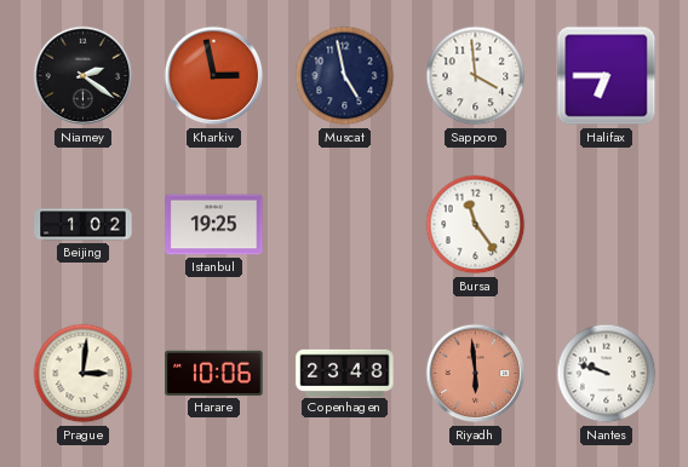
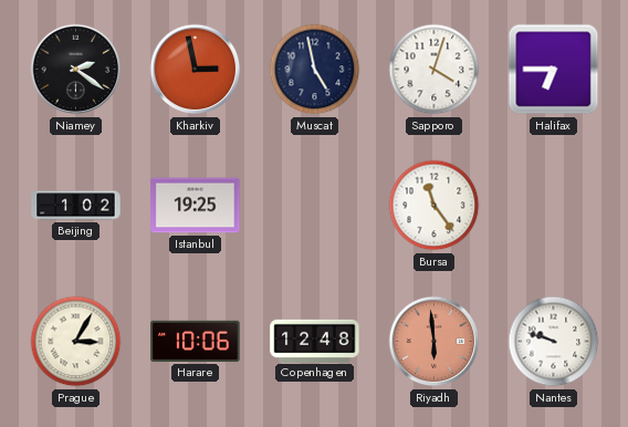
Sapporo: 3:59 -> 4:03
Prague: 3:01 -> 3:05
Copenhagen: 23:48 -> 12:48
